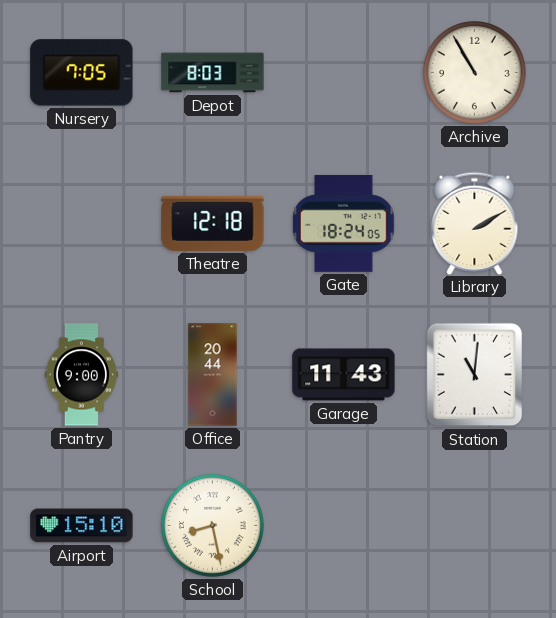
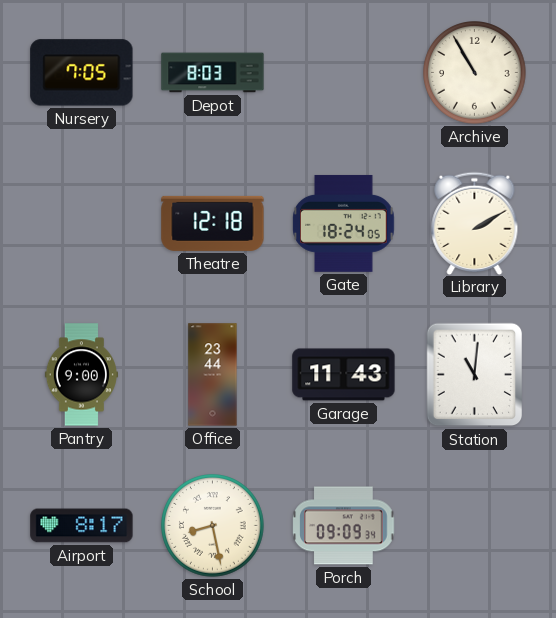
Office: 20:44 -> 23:44
Airport: 15:10 -> 8:17
Porch: none -> 09:09
